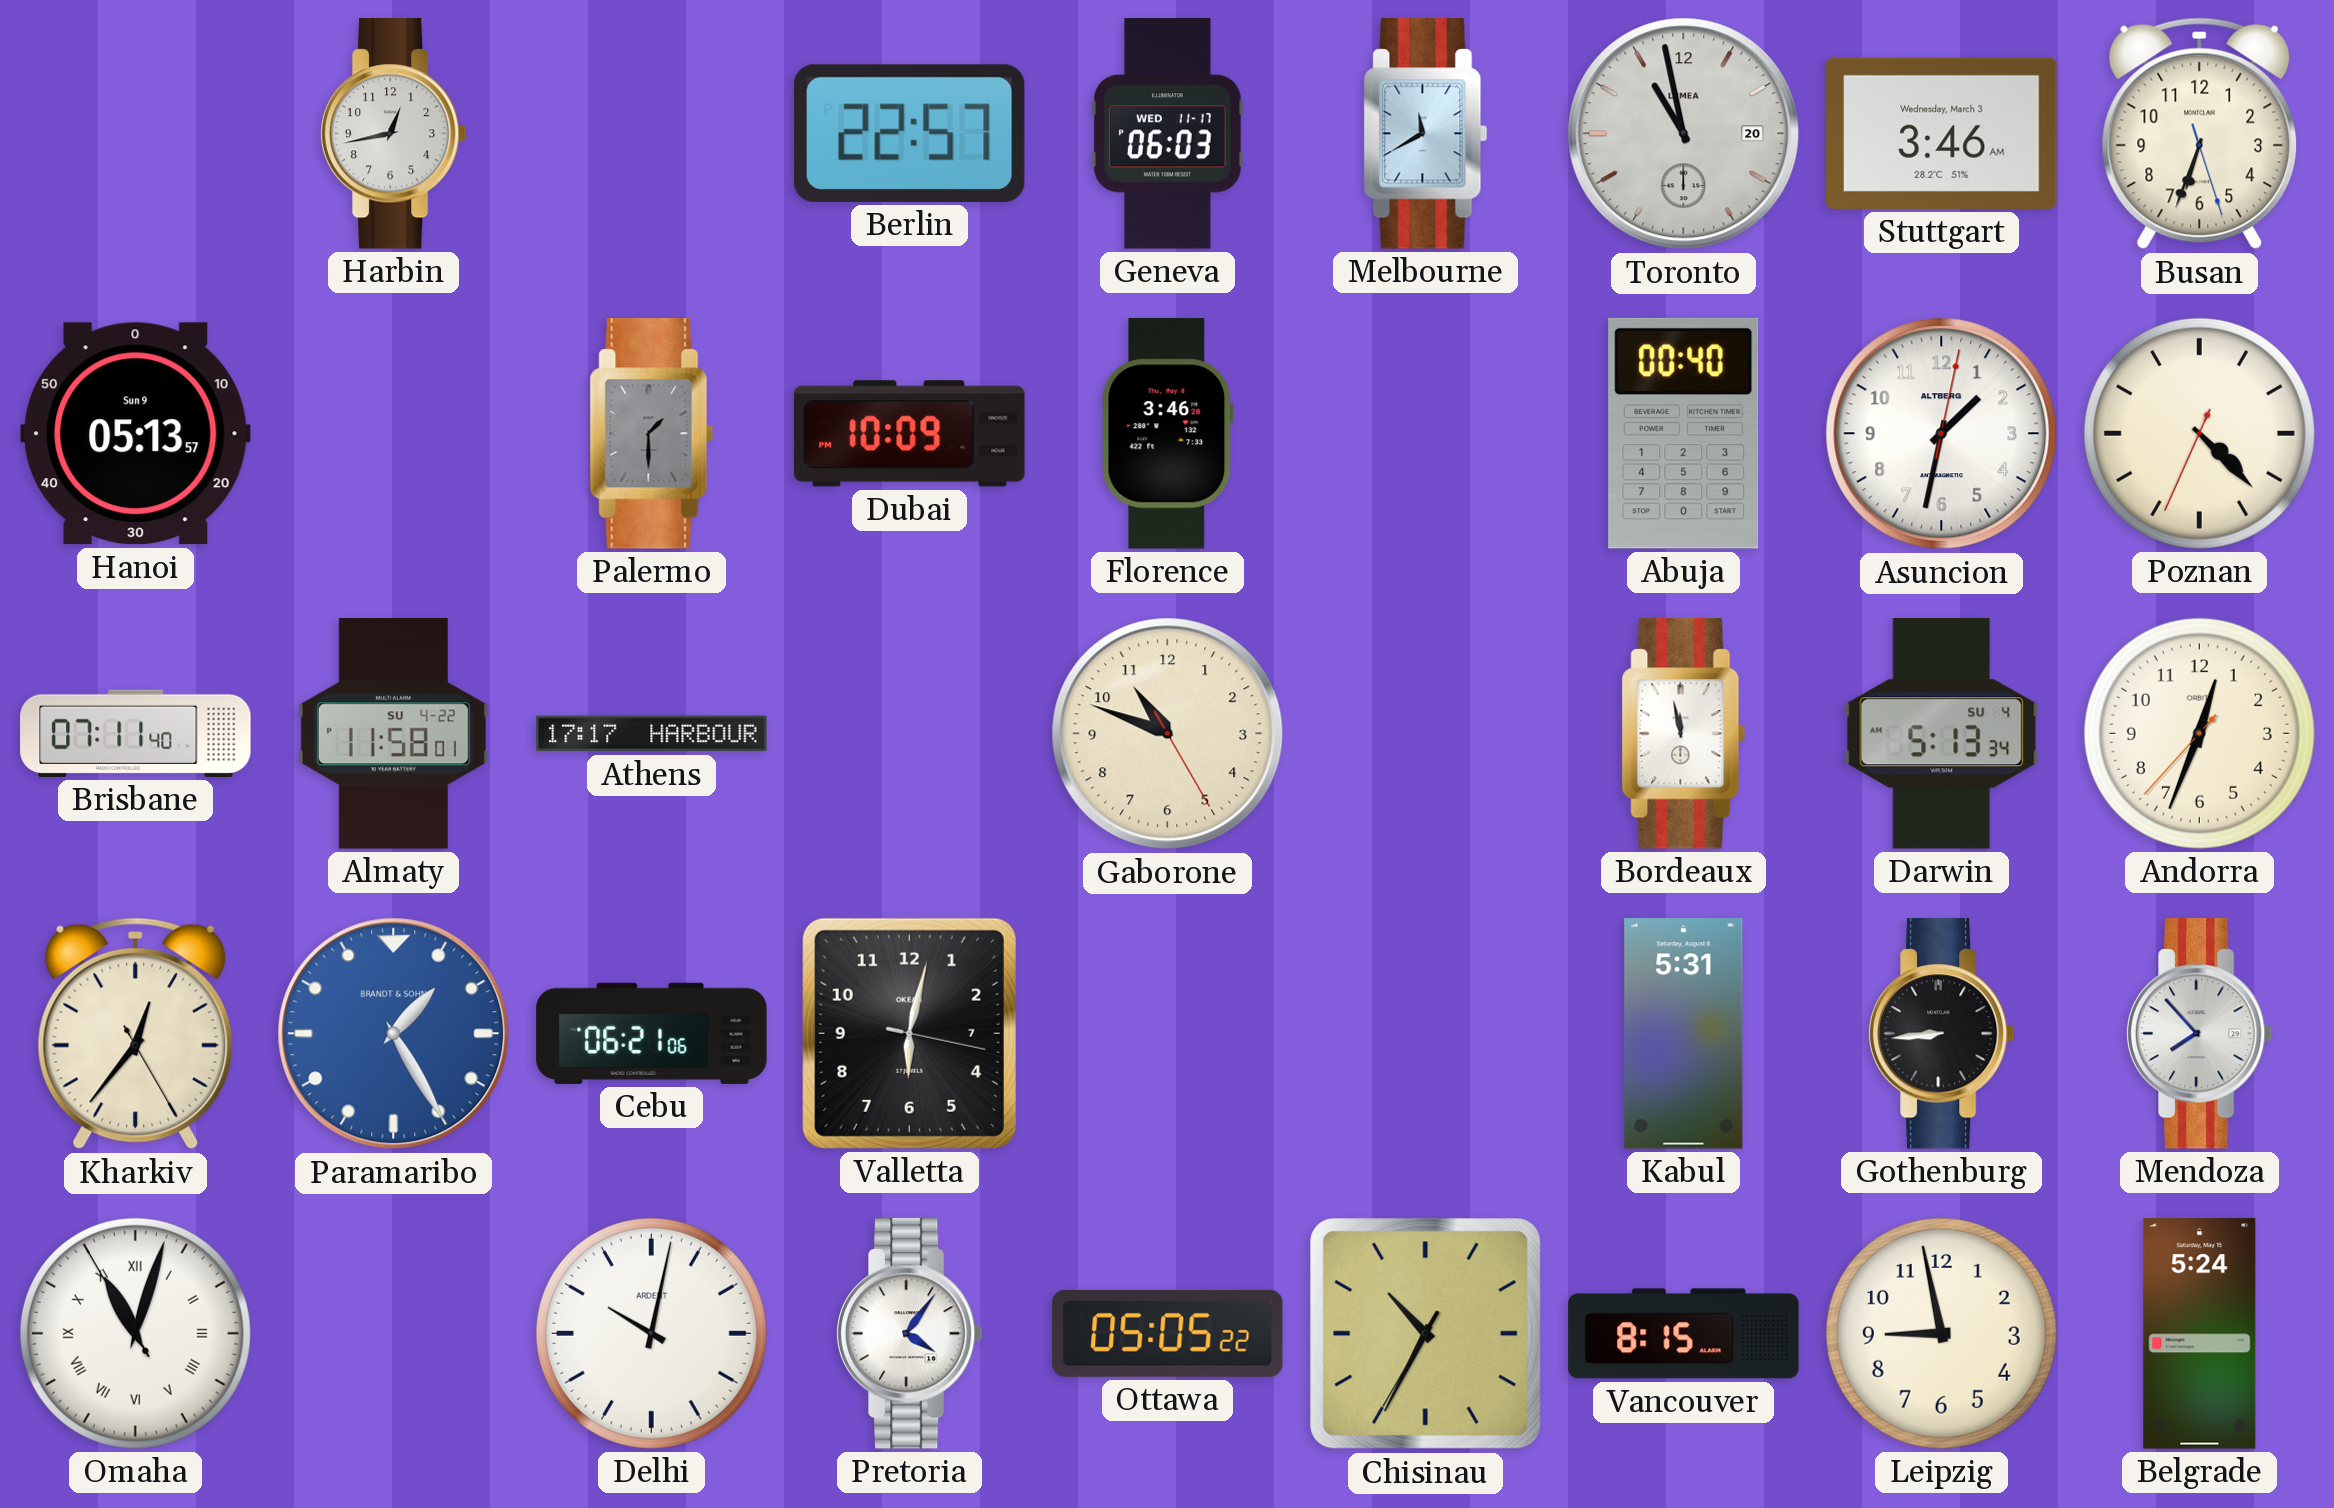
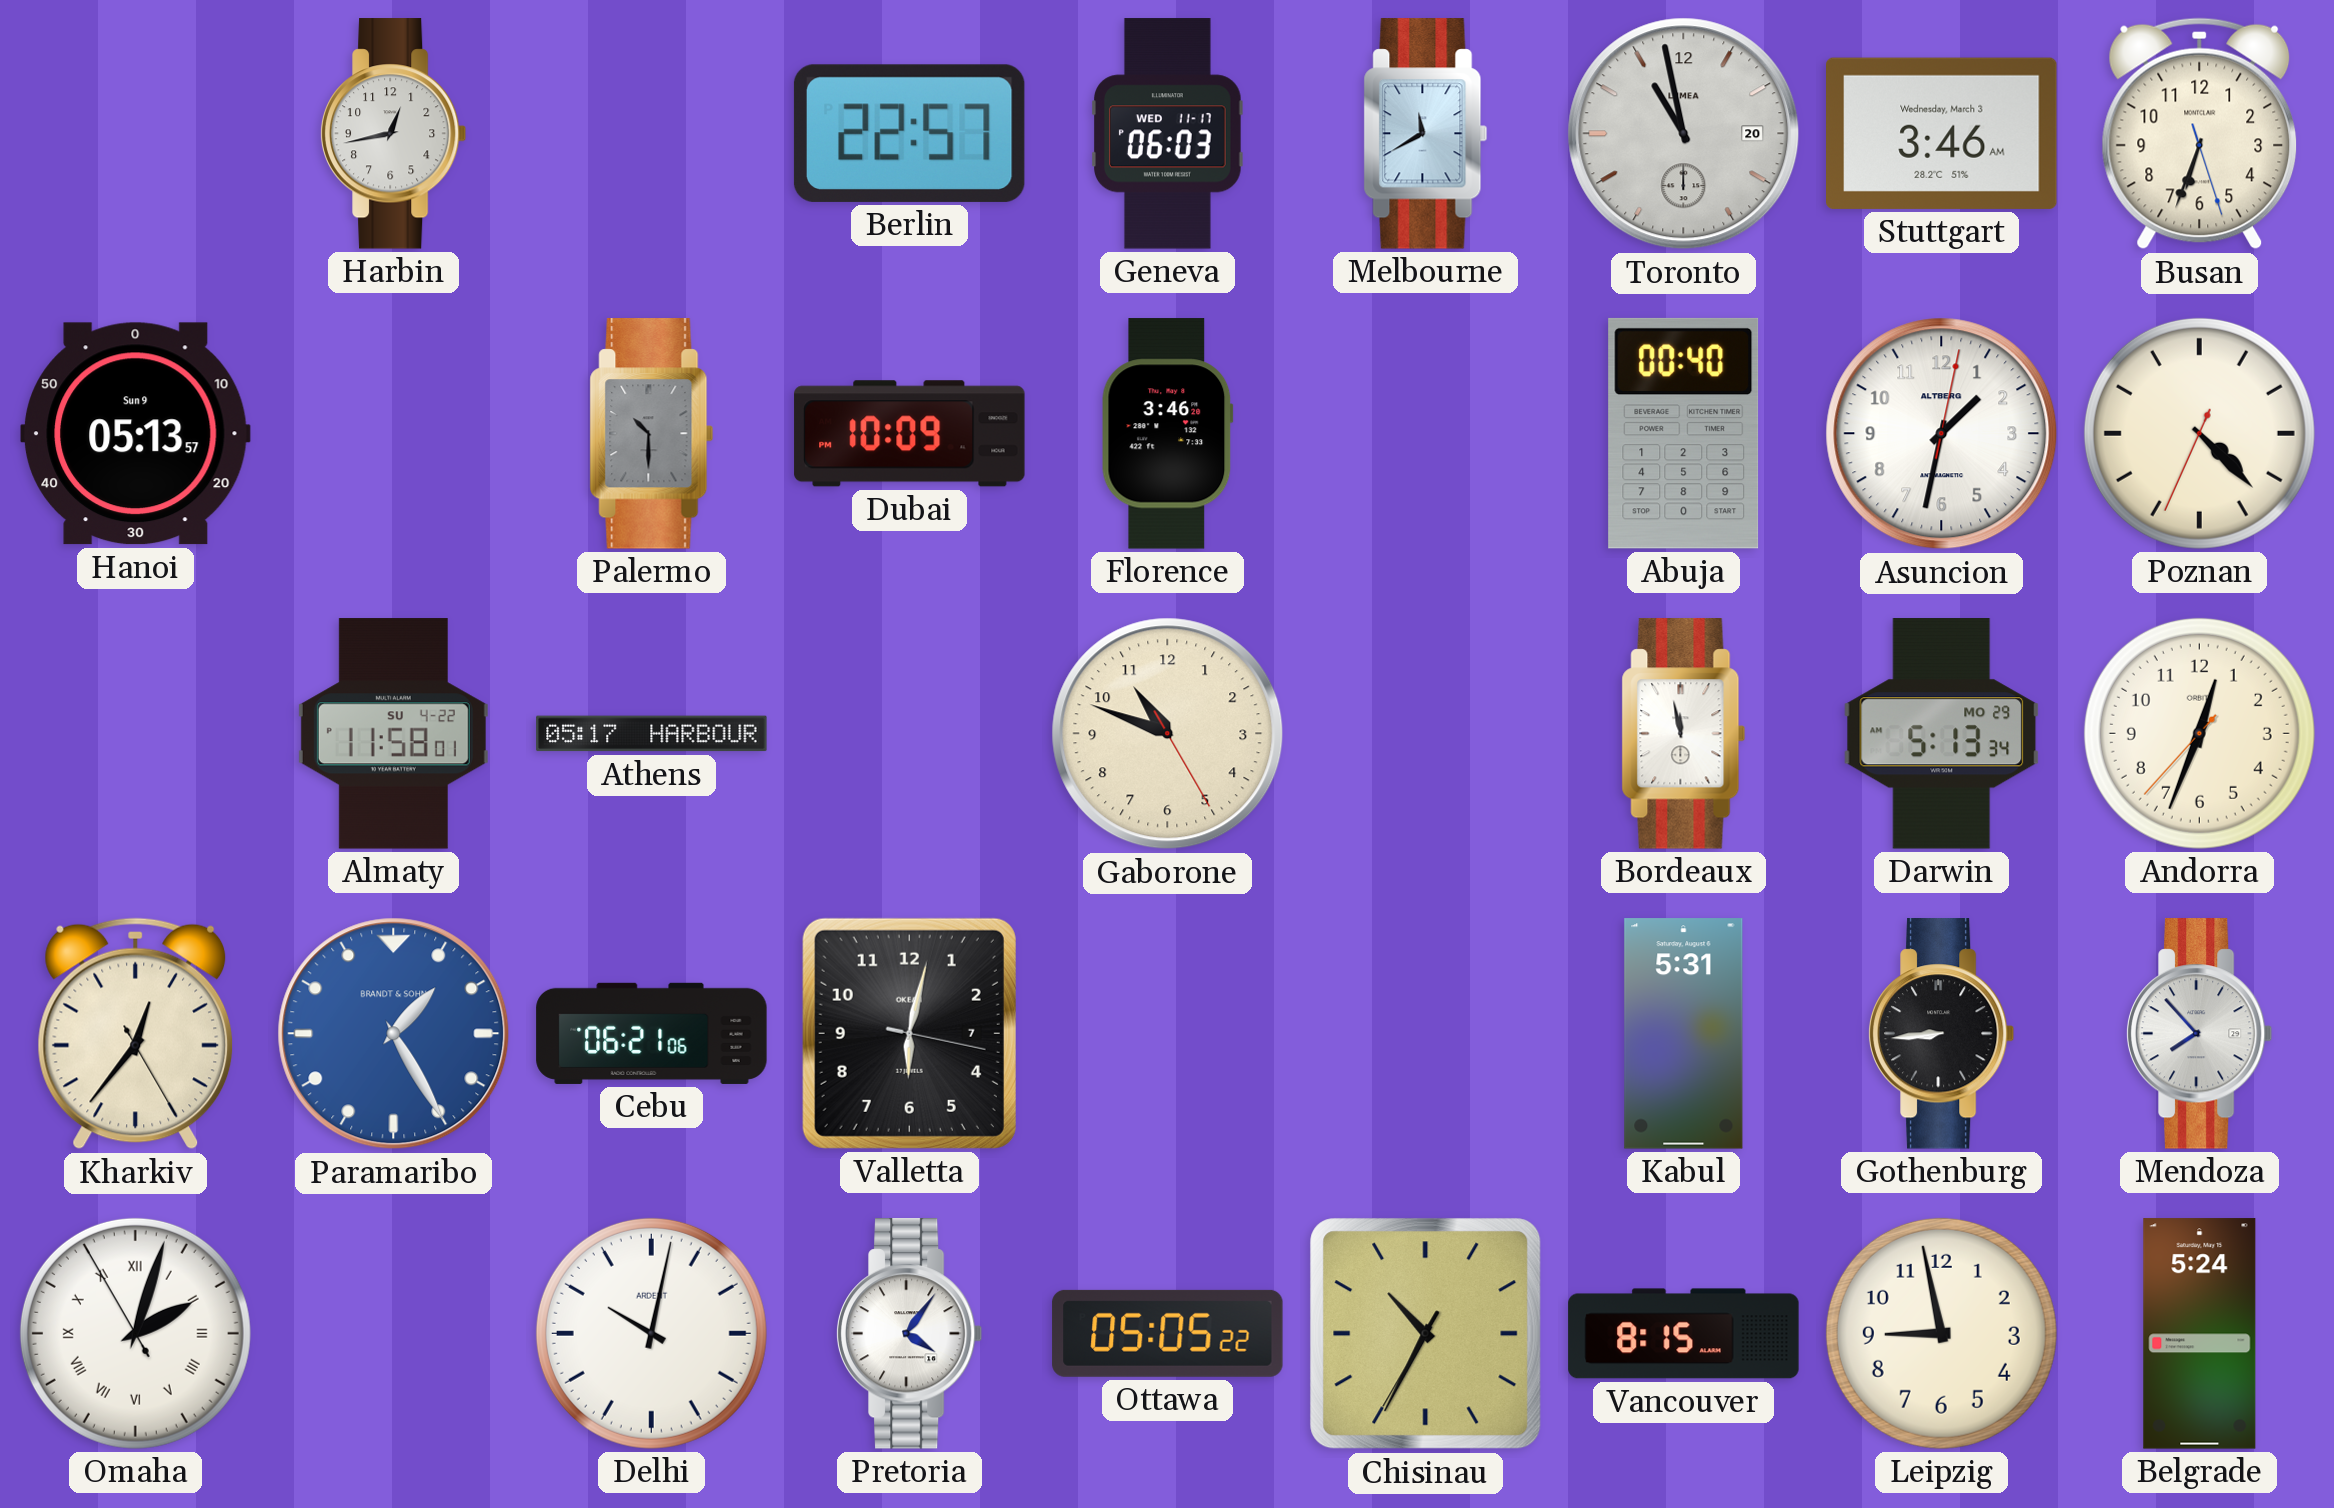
Palermo: 1:30 -> 10:30
Brisbane: 07:11 -> none
Athens: 17:17 -> 05:17
Darwin date: SU 4 -> MO 29
Omaha: 11:02 -> 2:02
